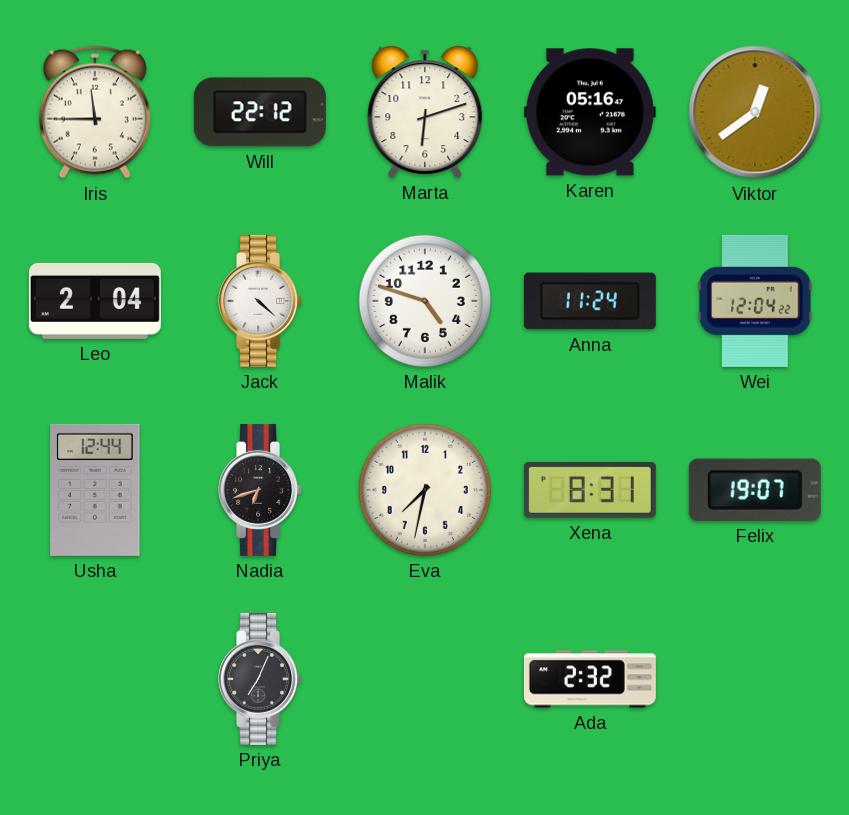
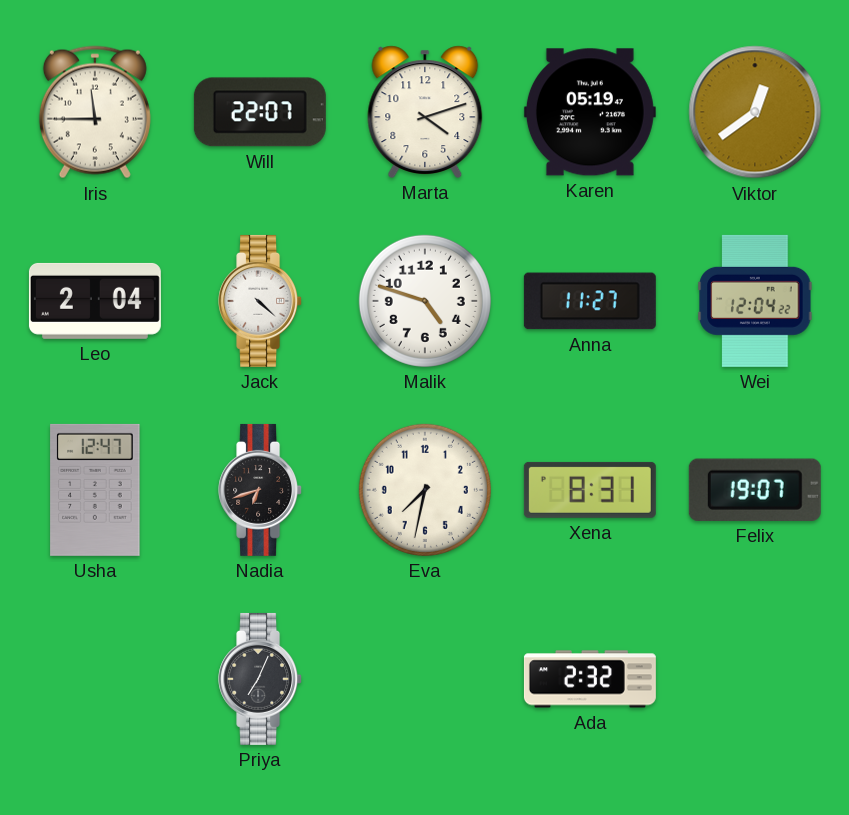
Will: 22:12 -> 22:07
Marta: 6:12 -> 4:12
Karen: 05:16 -> 05:19
Anna: 11:24 -> 11:27
Usha: 12:44 -> 12:47
